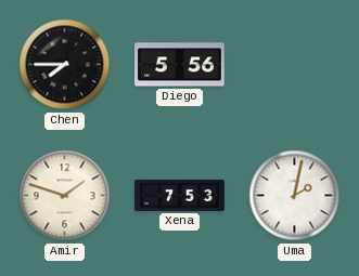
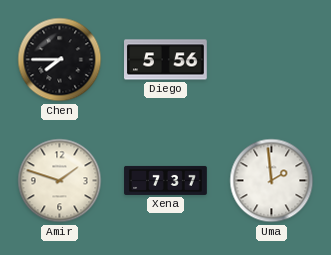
Xena: 7:53 -> 7:37
Uma: 2:02 -> 1:59
